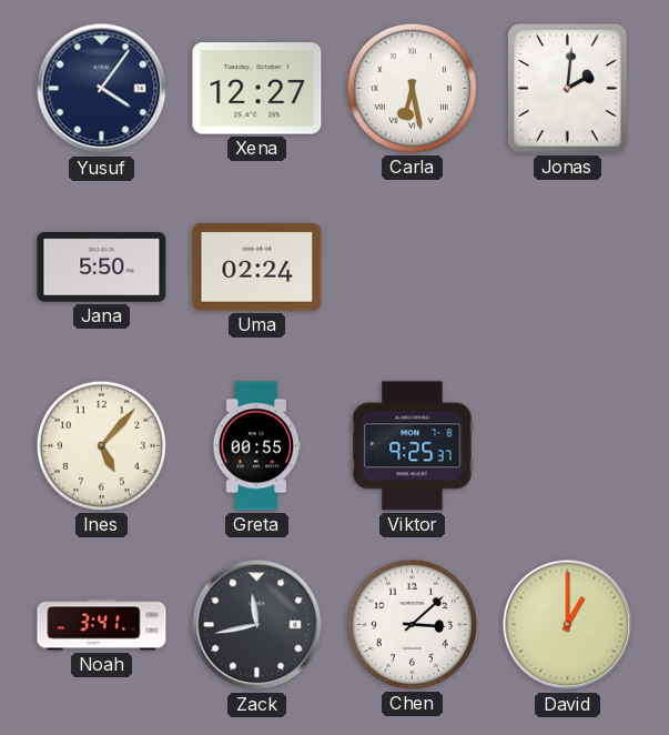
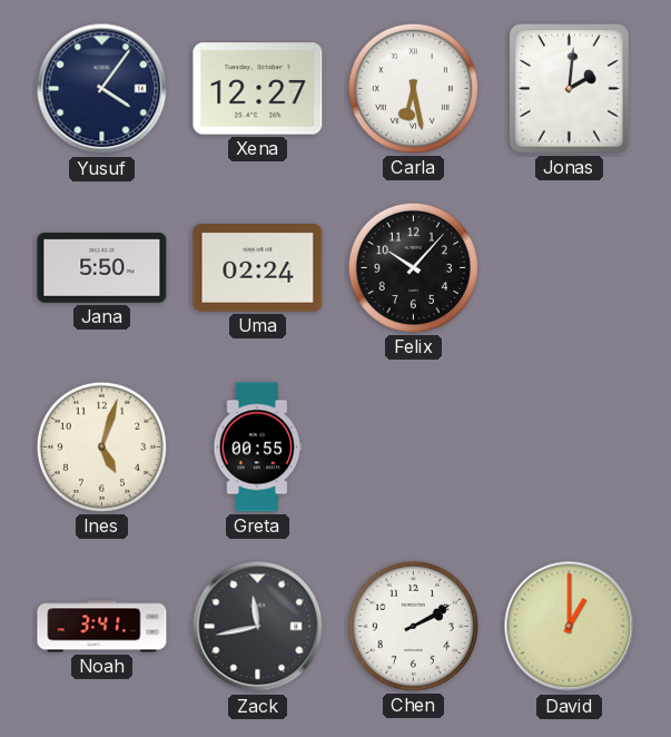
Felix: none -> 10:07
Ines: 5:07 -> 5:03
Viktor: 9:25 -> none
Chen: 3:08 -> 2:10
